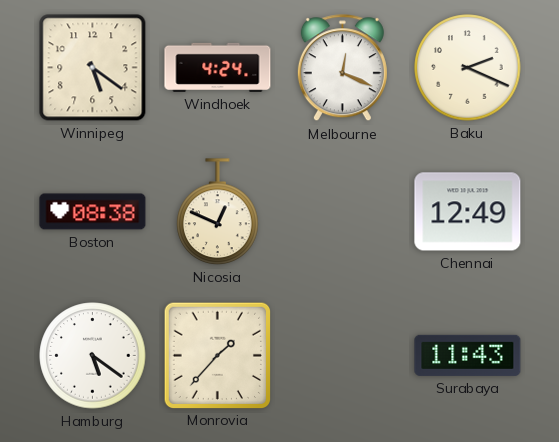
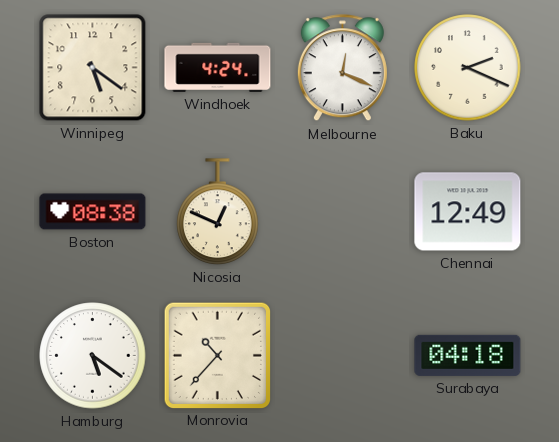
Monrovia: 1:37 -> 10:37
Surabaya: 11:43 -> 04:18
